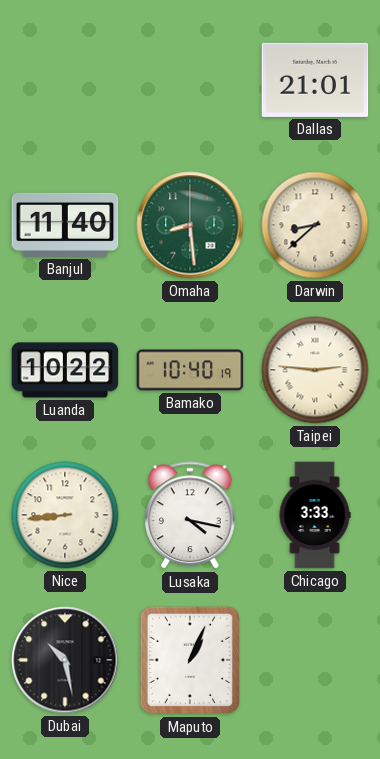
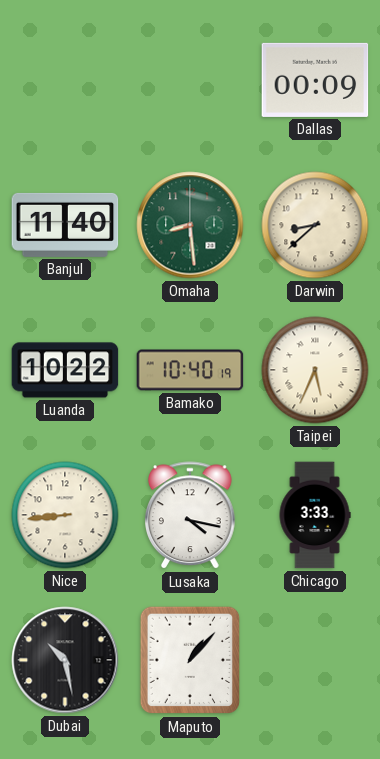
Dallas: 21:01 -> 00:09
Taipei: 2:46 -> 5:34
Maputo: 1:04 -> 1:07
